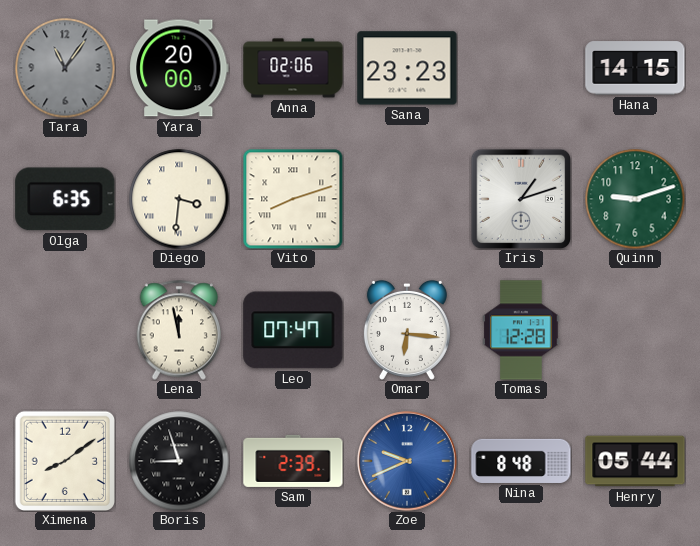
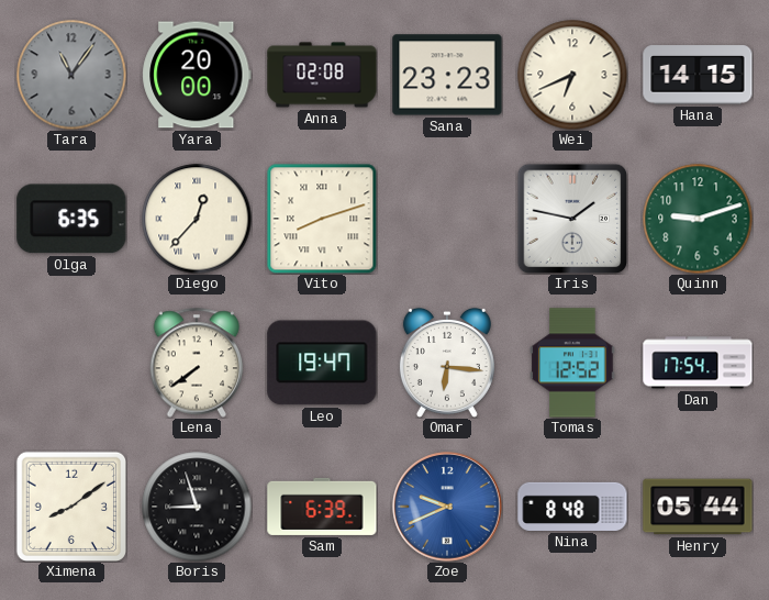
Anna: 02:06 -> 02:08
Wei: none -> 6:41
Diego: 3:31 -> 12:37
Iris: 1:12 -> 1:47
Lena: 11:58 -> 7:39
Leo: 07:47 -> 19:47
Tomas: 12:28 -> 12:52
Dan: none -> 17:54
Sam: 2:39 -> 6:39
